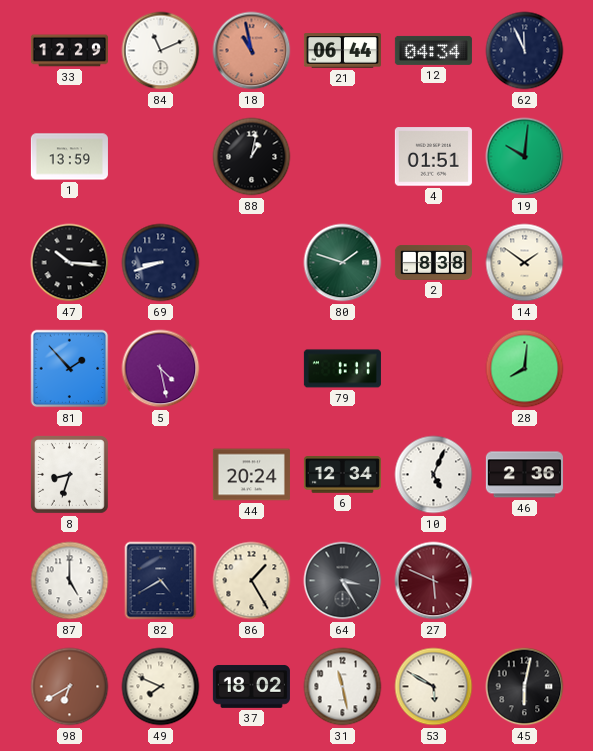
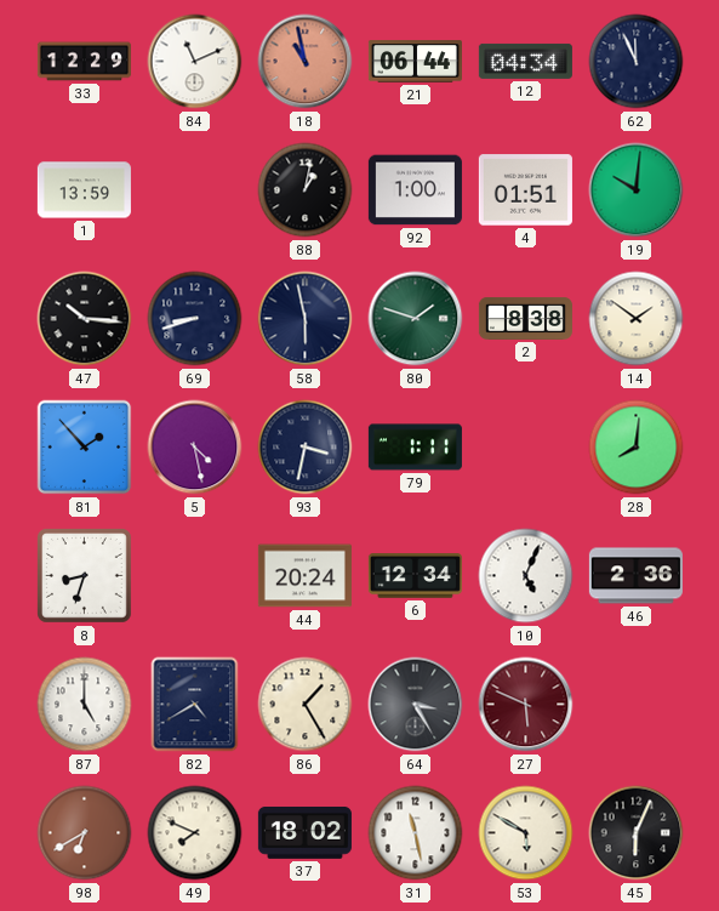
92: none -> 1:00
58: none -> 5:58
93: none -> 3:32
45: 6:02 -> 6:04
